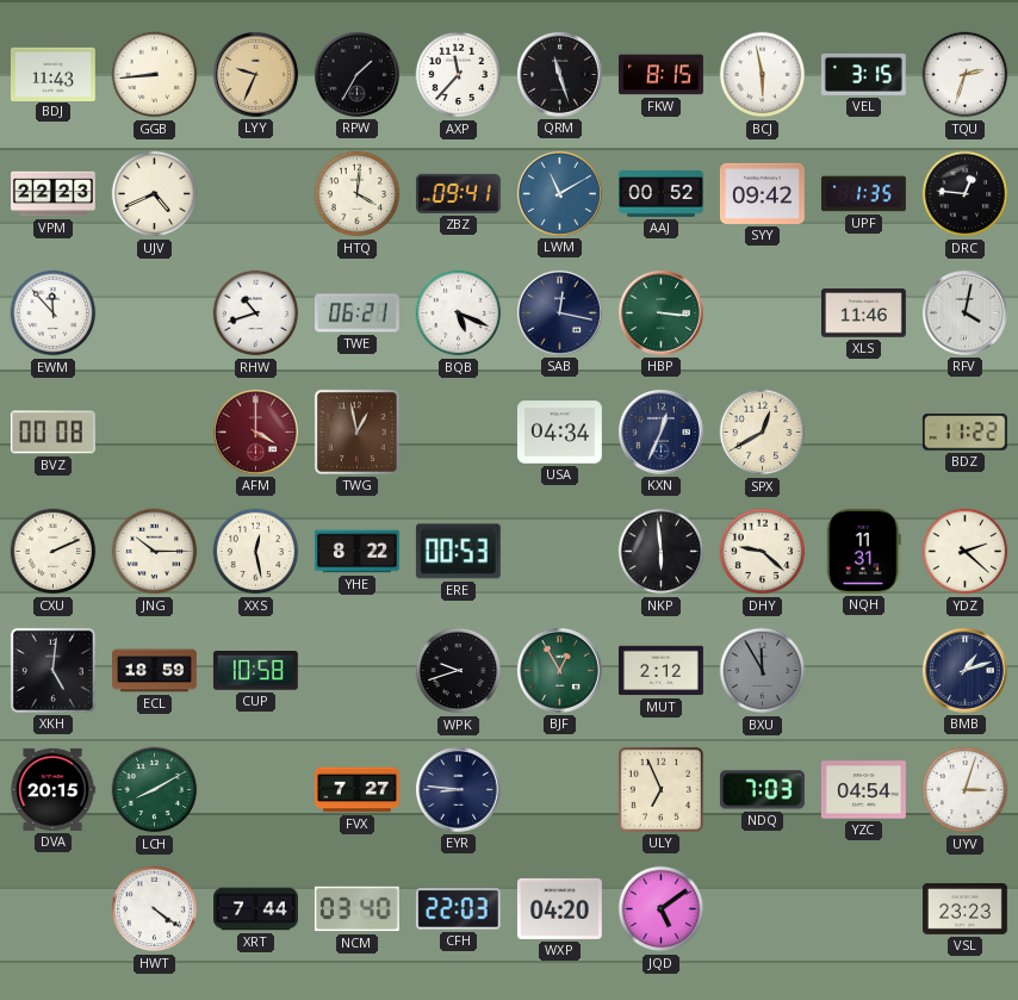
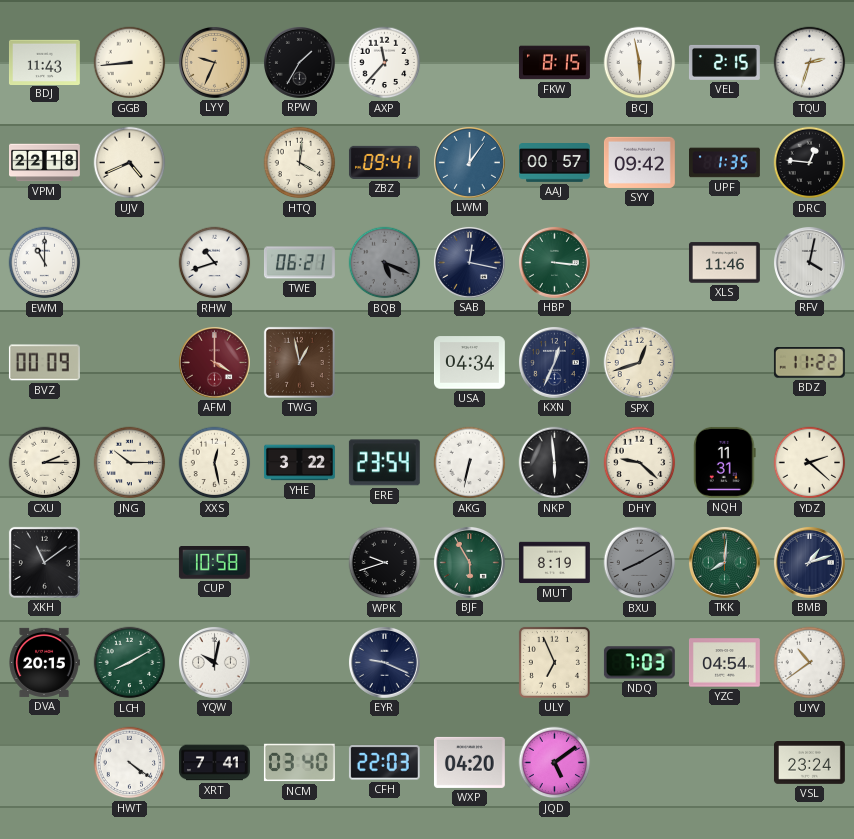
QRM: 11:27 -> none
VEL: 3:15 -> 2:15
VPM: 22:23 -> 22:18
LWM: 11:10 -> 12:06
AAJ: 00:52 -> 00:57
EWM: 11:53 -> 11:00
BQB dial: white -> grey
BVZ: 00:08 -> 00:09
SPX: 12:40 -> 12:42
CXU: 2:11 -> 2:15
YHE: 8:22 -> 3:22
ERE: 00:53 -> 23:54
AKG: none -> 6:32
XKH: 5:01 -> 11:09
ECL: 18:59 -> none
BJF: 12:55 -> 5:55
MUT: 2:12 -> 8:19
BXU: 11:55 -> 8:10
TKK: none -> 8:01
YQW: none -> 10:02
FVX: 7:27 -> none
EYR: 8:46 -> 9:19
UYV: 3:03 -> 10:39
XRT: 7:44 -> 7:41
VSL: 23:23 -> 23:24
